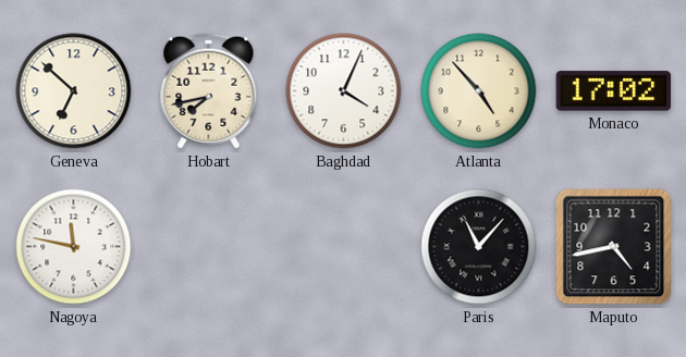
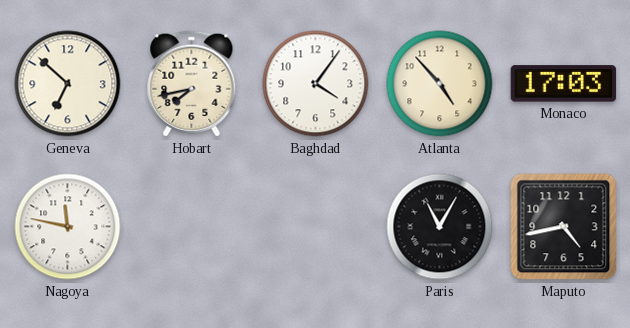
Baghdad: 4:04 -> 4:06
Monaco: 17:02 -> 17:03
Paris: 11:07 -> 11:05
